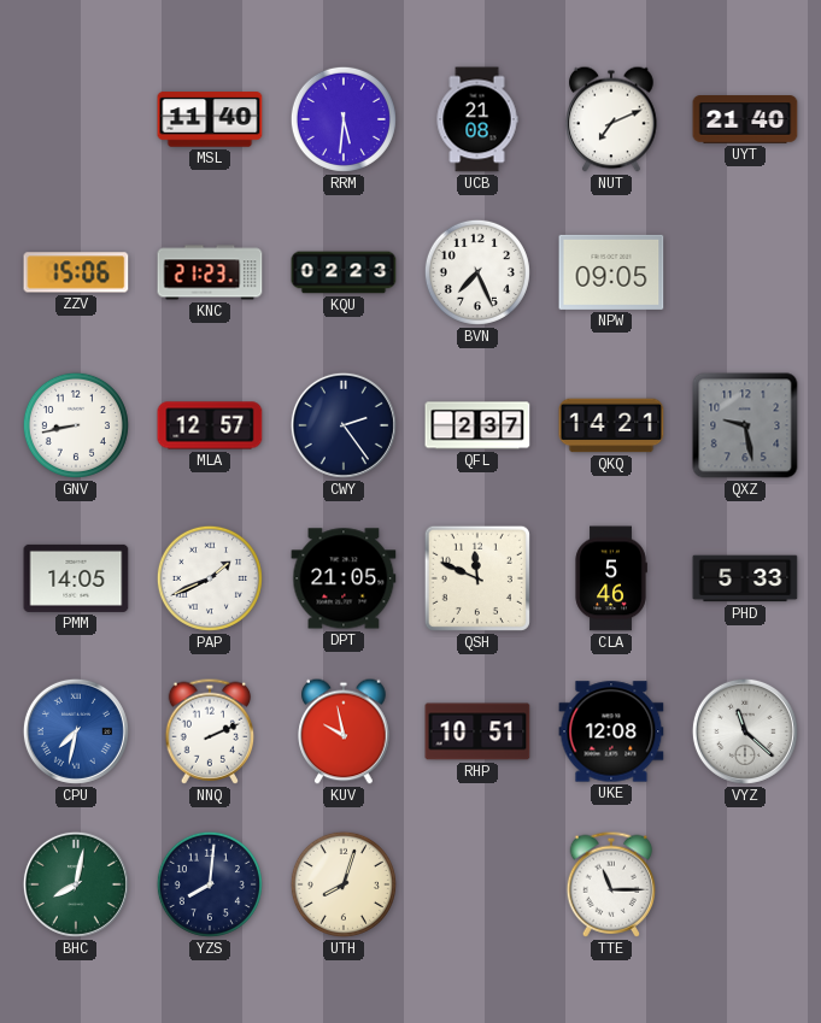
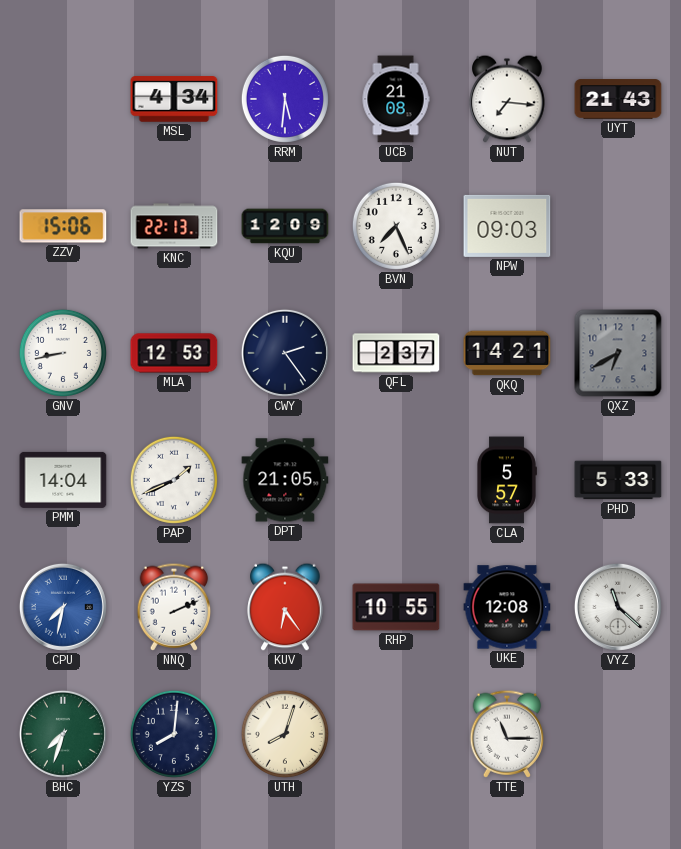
MSL: 11:40 -> 4:34
NUT: 7:11 -> 7:16
UYT: 21:40 -> 21:43
KNC: 21:23 -> 22:13
KQU: 02:23 -> 12:09
NPW: 09:05 -> 09:03
MLA: 12:57 -> 12:53
QXZ: 9:28 -> 6:40
PMM: 14:05 -> 14:04
QSH: 11:49 -> none
CLA: 5:46 -> 5:57
KUV: 9:58 -> 6:24
RHP: 10:51 -> 10:55
BHC: 8:02 -> 7:33
